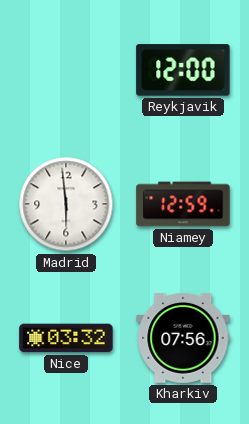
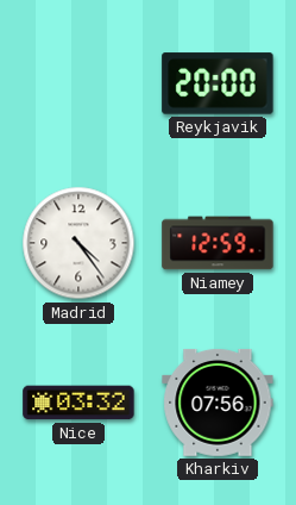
Reykjavik: 12:00 -> 20:00
Madrid: 5:59 -> 4:24
